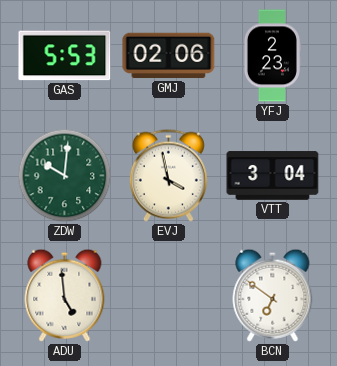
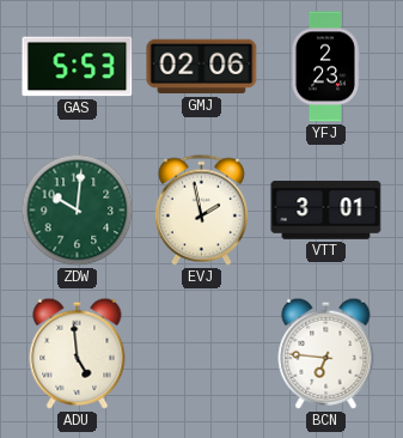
EVJ: 3:58 -> 1:58
VTT: 3:04 -> 3:01
BCN: 6:51 -> 6:46
